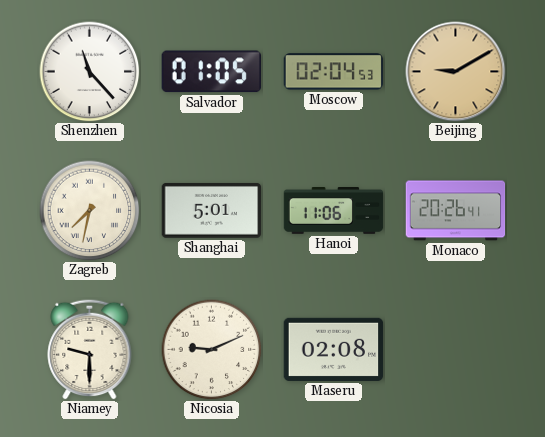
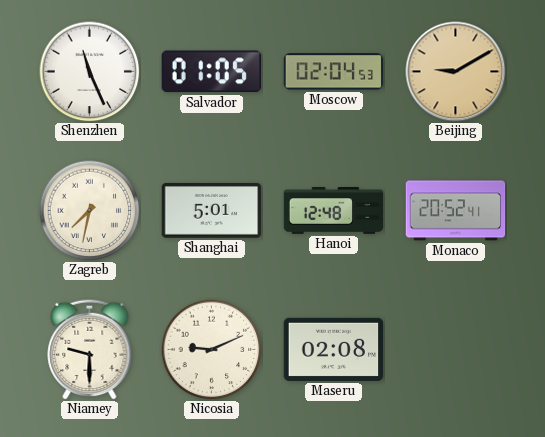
Shenzhen: 11:23 -> 11:26
Hanoi: 11:06 -> 12:48
Monaco: 20:26 -> 20:52
